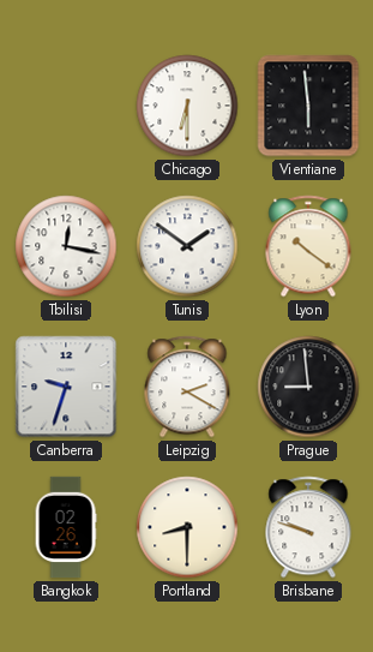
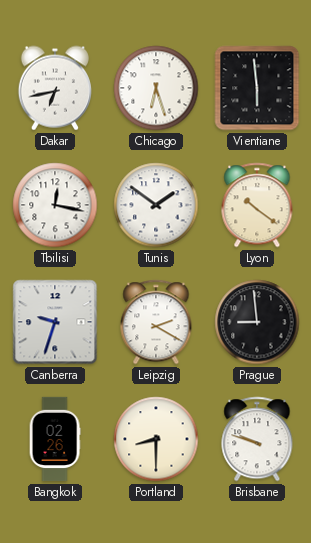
Dakar: none -> 6:43
Chicago: 6:30 -> 6:27
